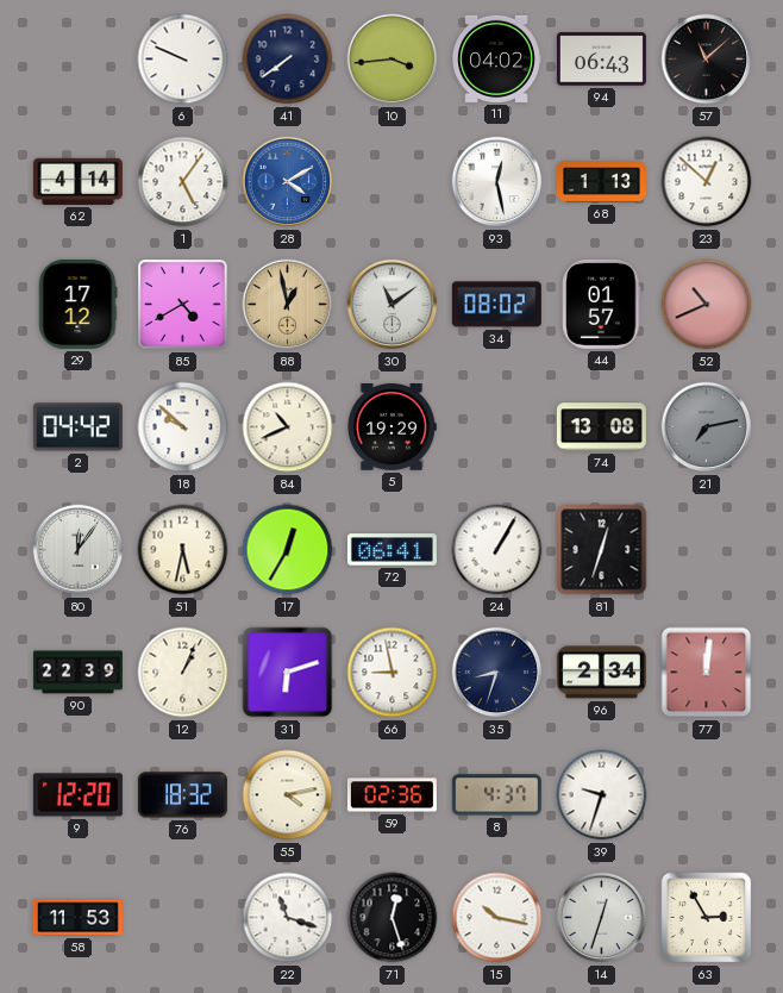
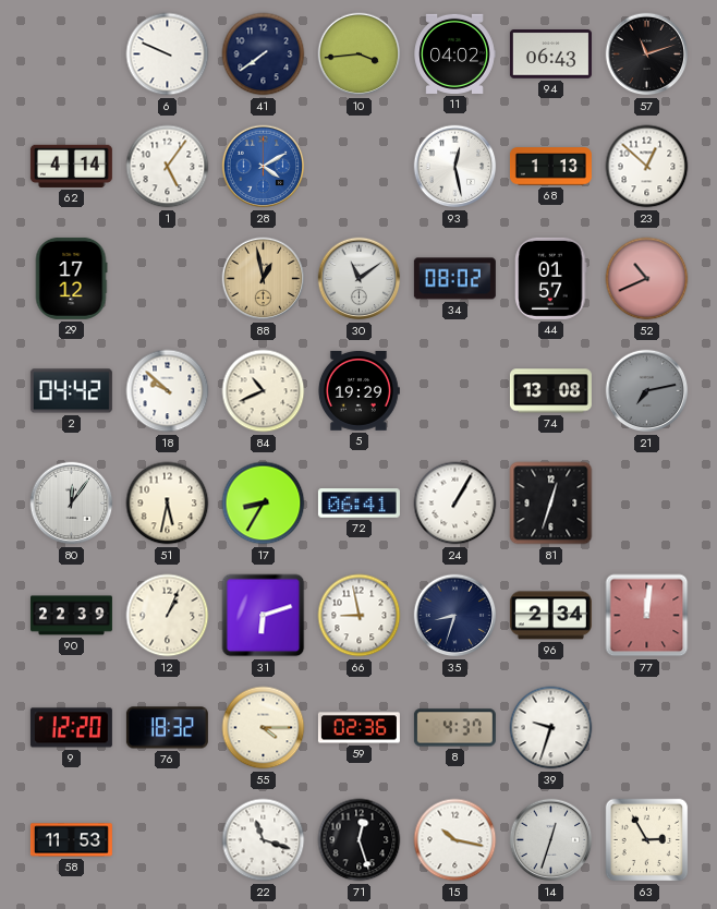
57: 11:08 -> 11:12
85: 4:40 -> none
17: 12:35 -> 8:35
55: 4:13 -> 4:15
